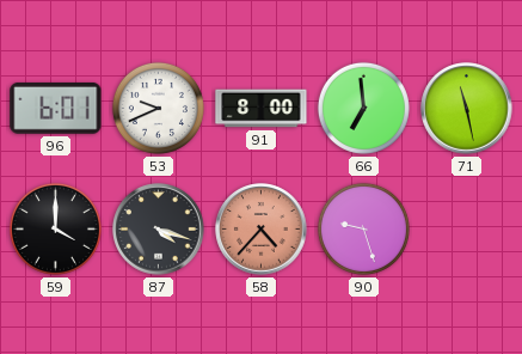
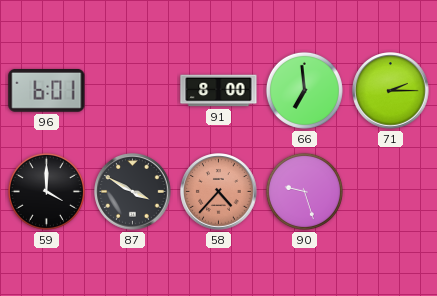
53: 9:41 -> none
71: 11:28 -> 2:15
87: 4:18 -> 3:50
